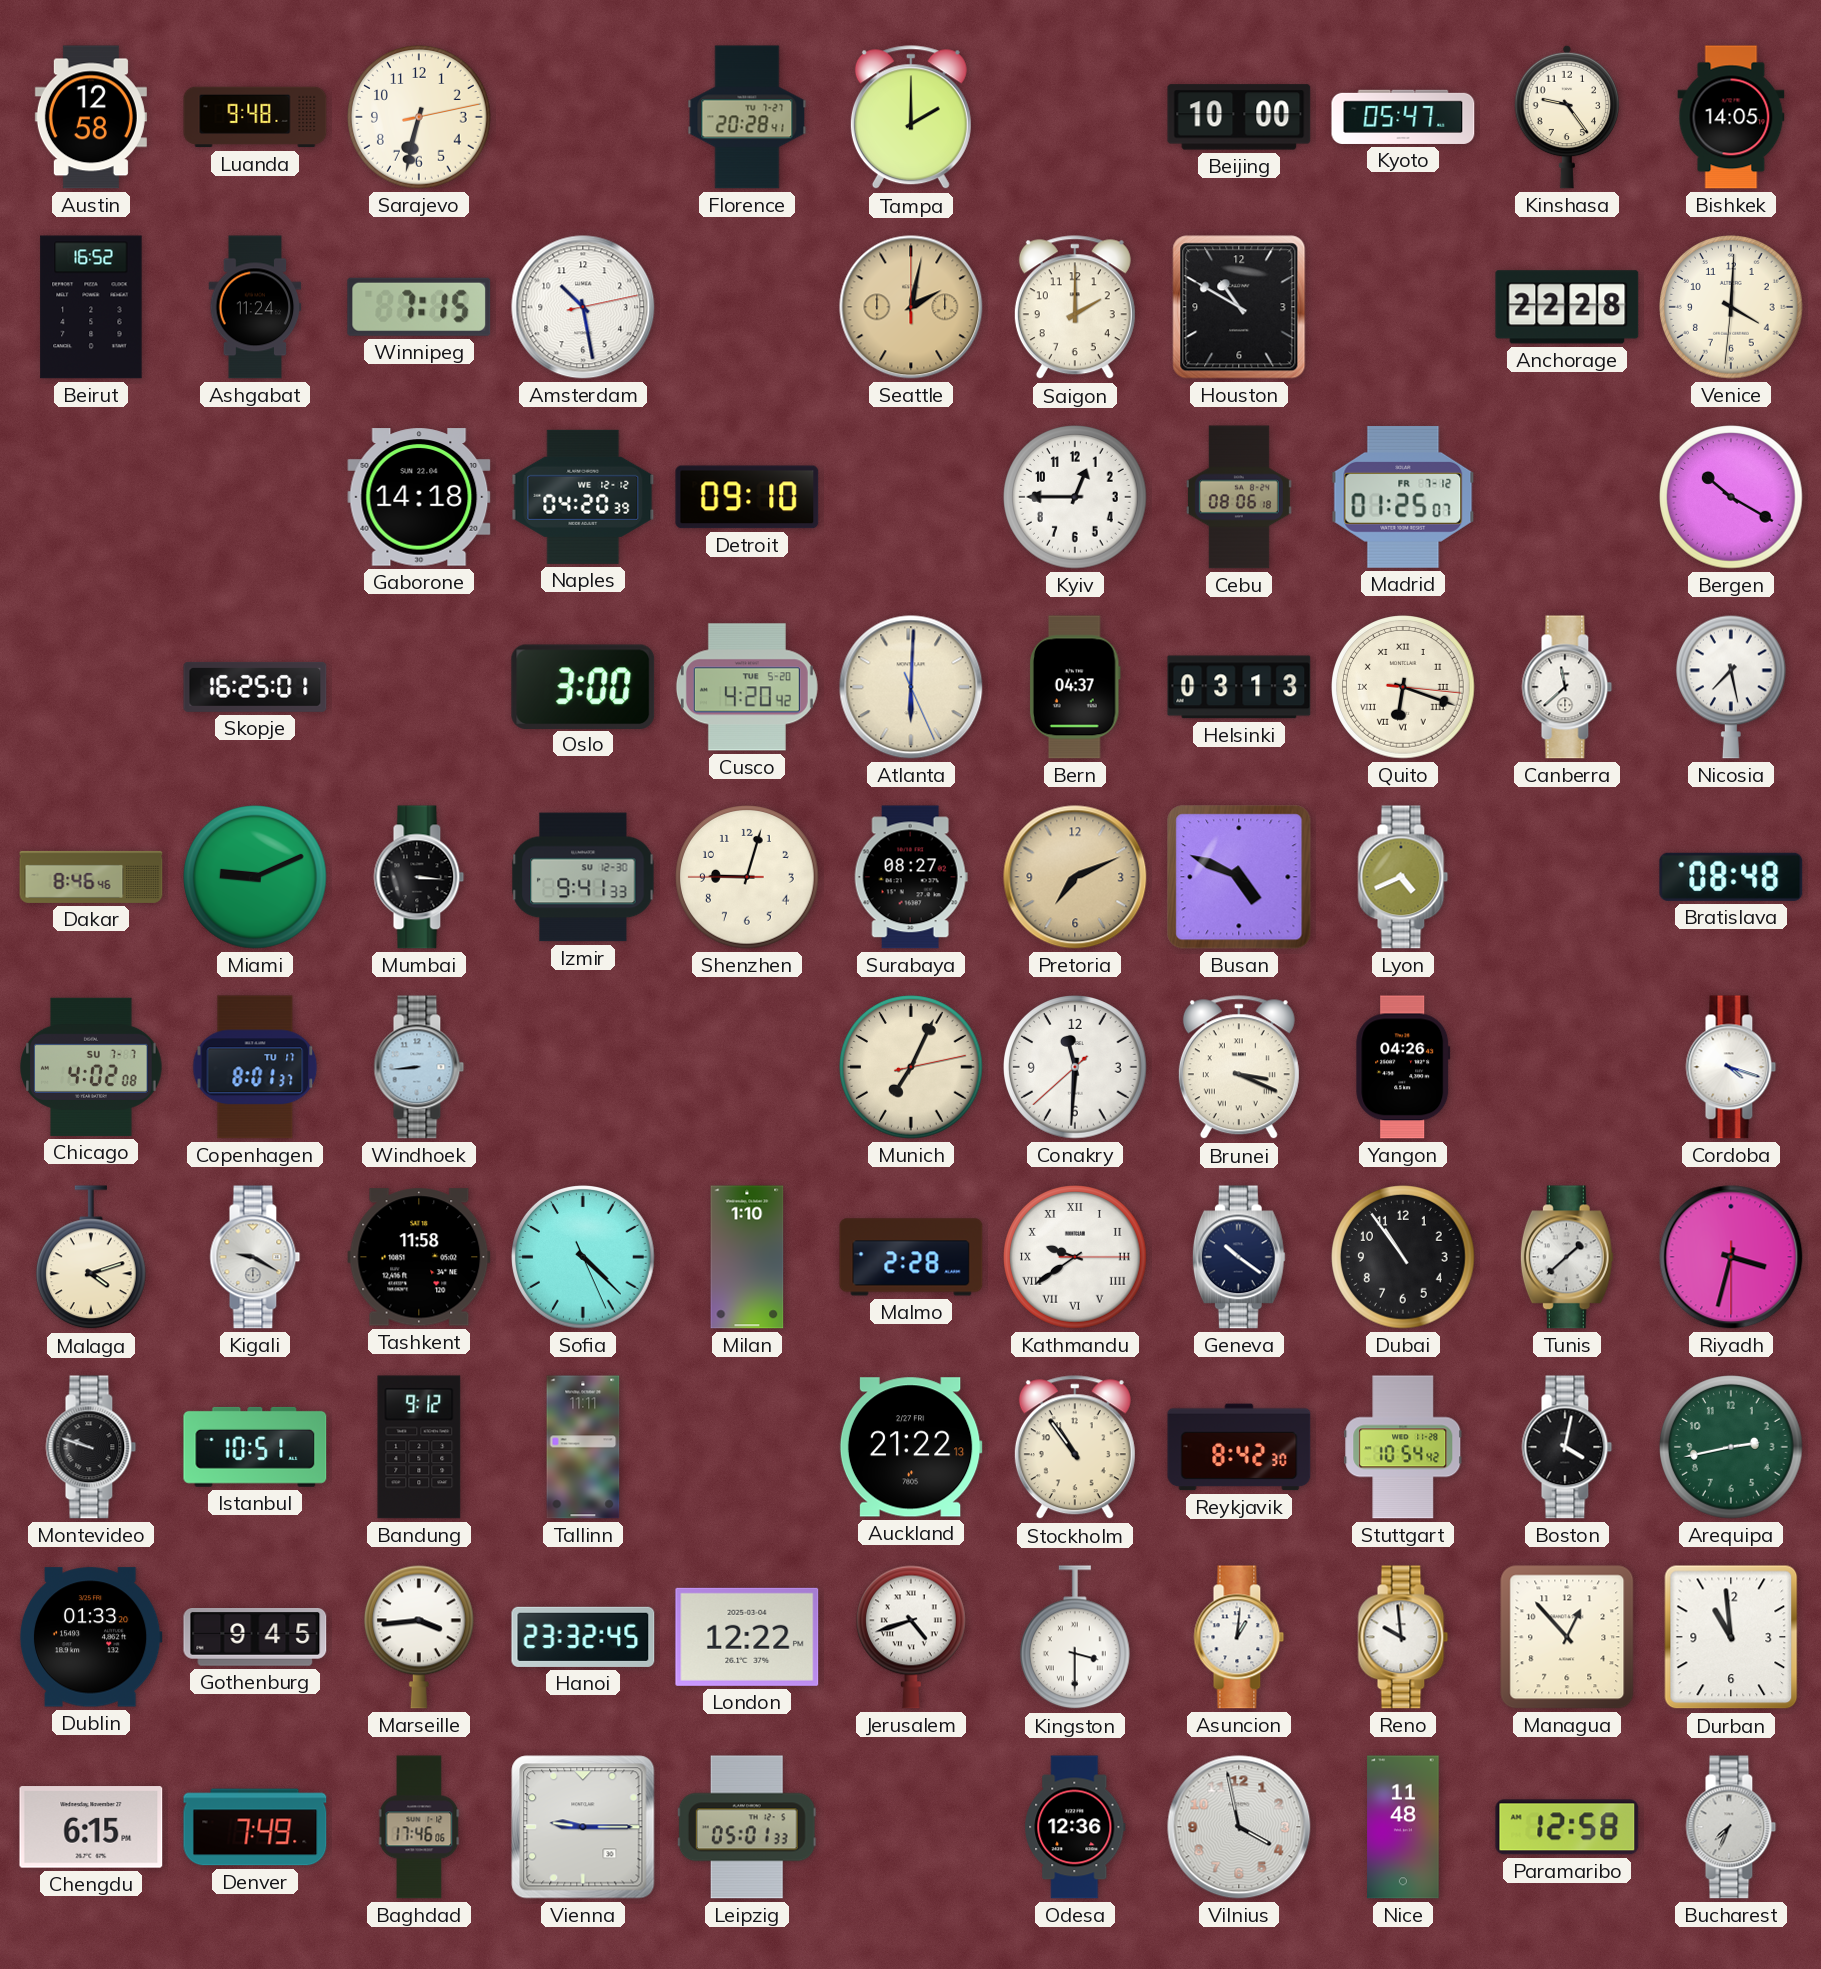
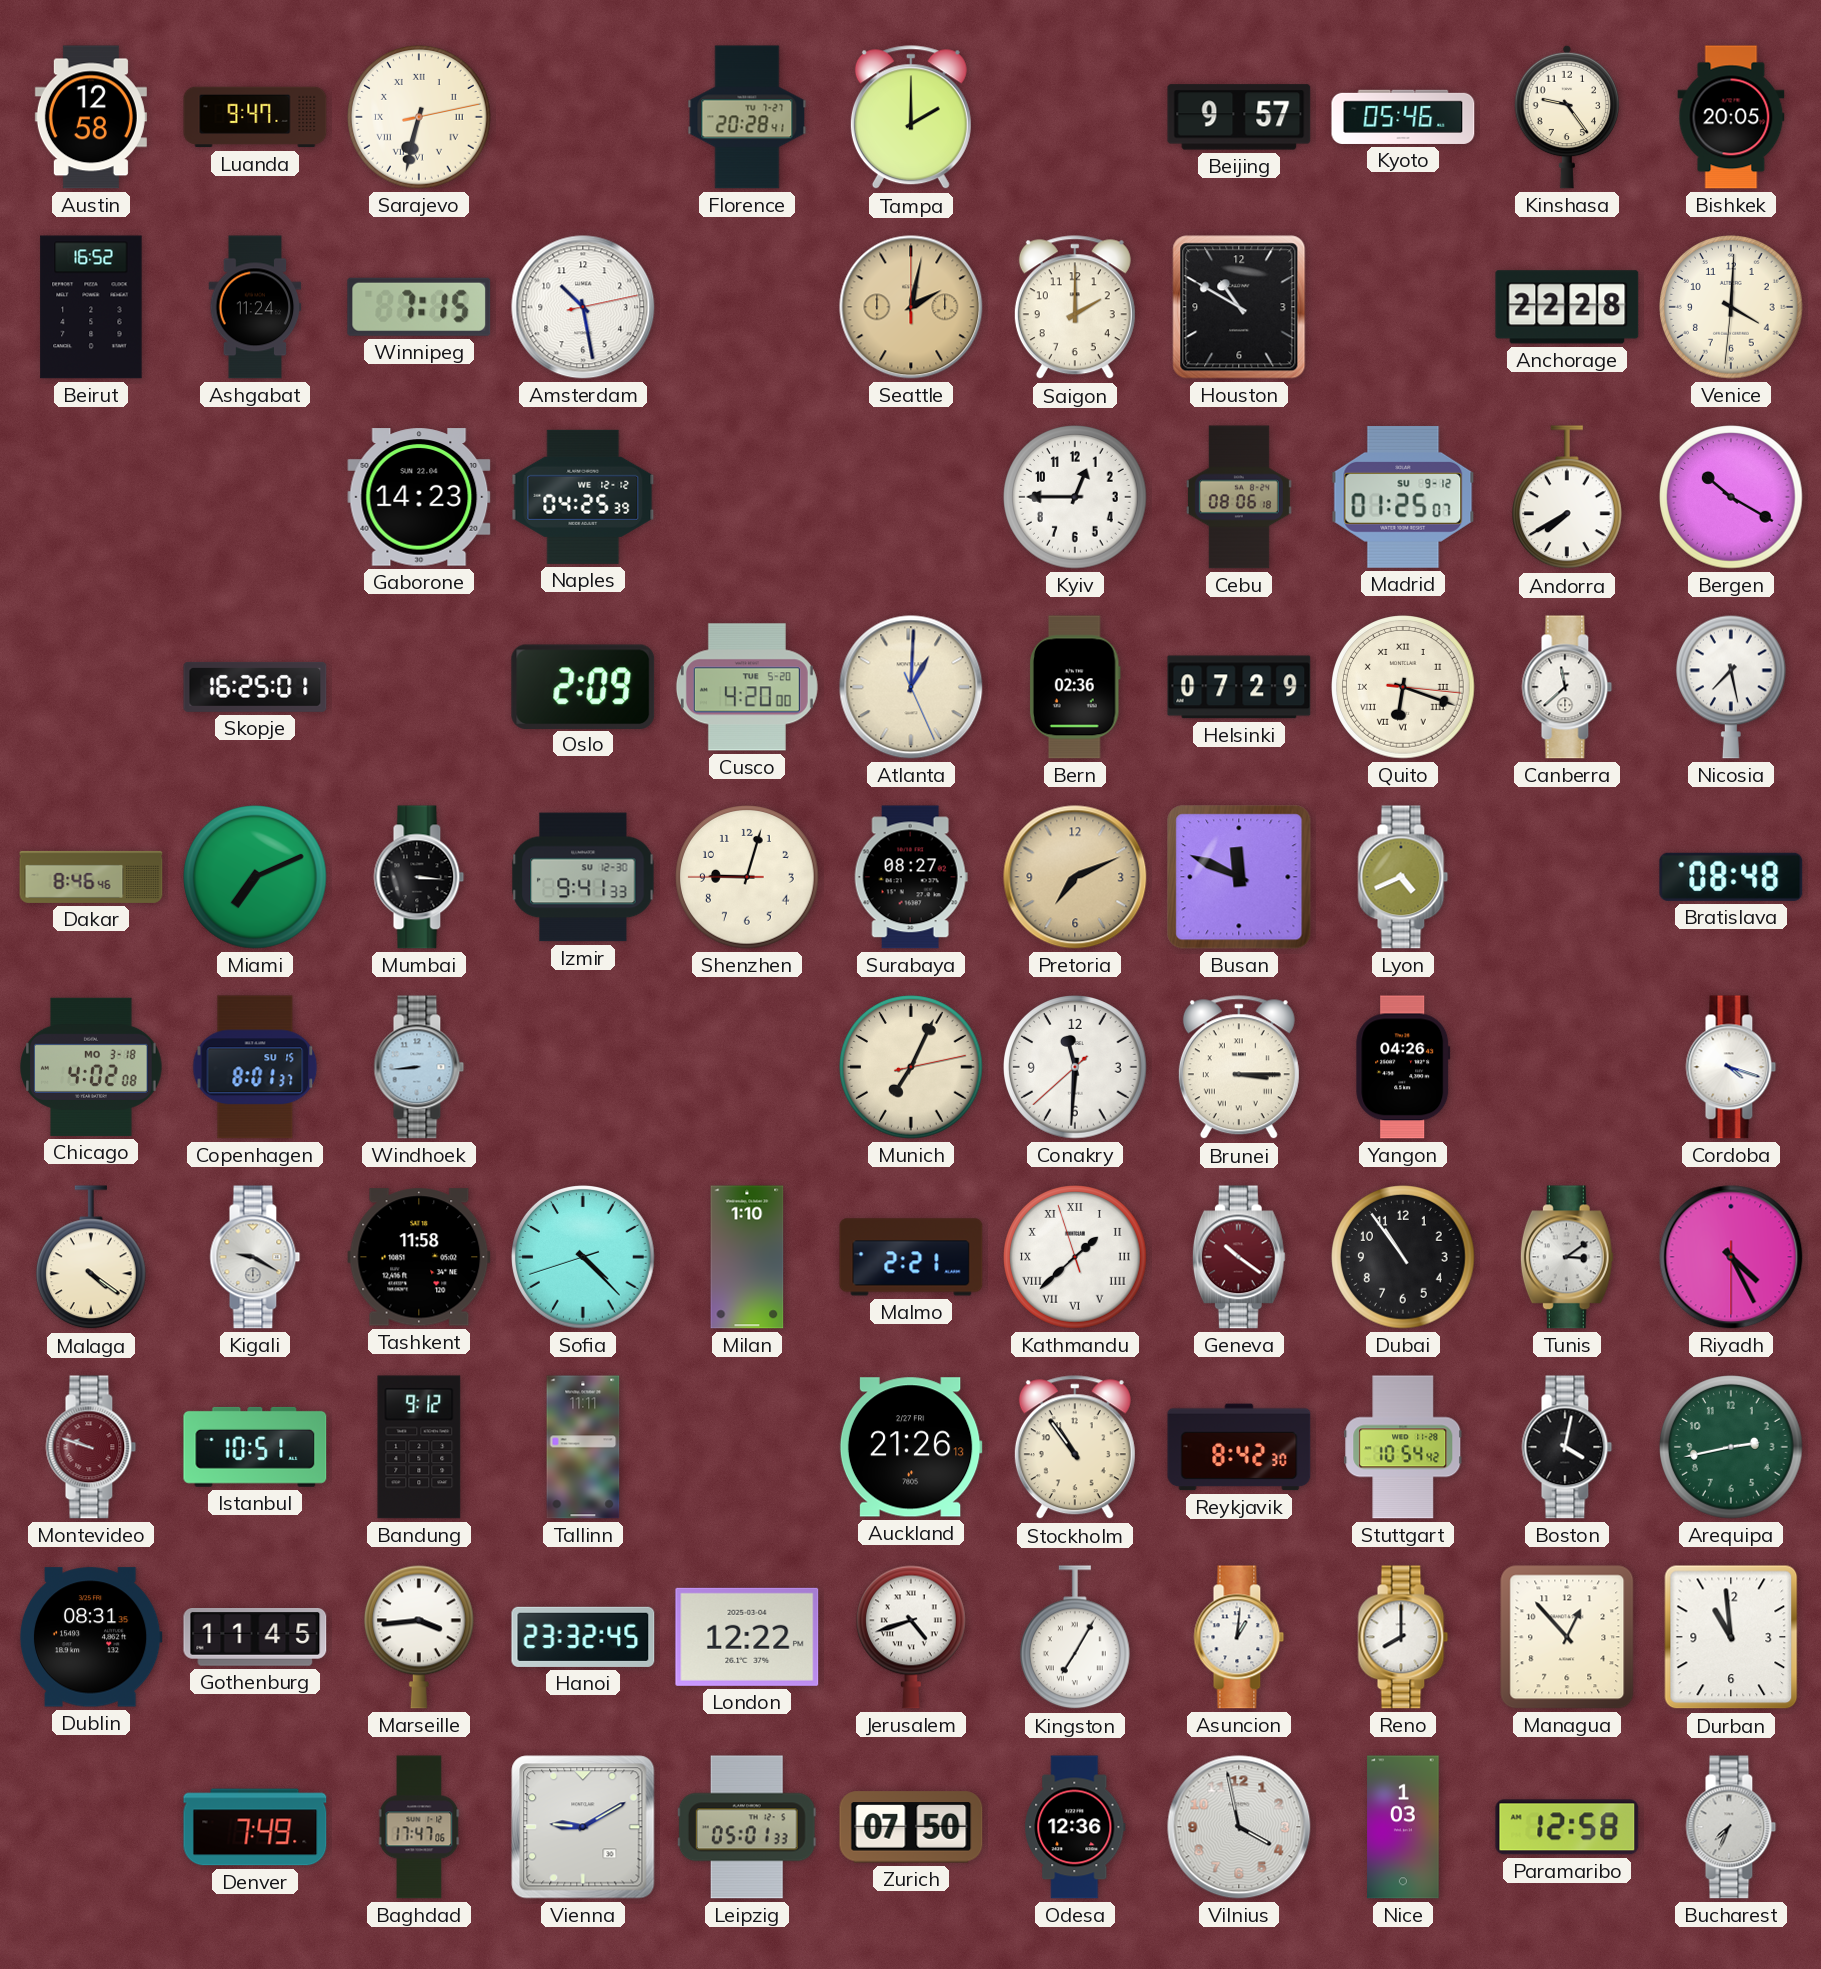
Luanda: 9:48 -> 9:47
Sarajevo numerals: Arabic -> Roman
Beijing: 10:00 -> 9:57
Kyoto: 05:47 -> 05:46
Bishkek: 14:05 -> 20:05
Gaborone: 14:18 -> 14:23
Naples: 04:20 -> 04:25
Detroit: 09:10 -> none
Madrid date: FR 7-12 -> SU 9-12
Andorra: none -> 7:40
Oslo: 3:00 -> 2:09
Cusco: 4:20:42 -> 4:20:00
Atlanta: 6:00 -> 1:00
Bern: 04:37 -> 02:36
Helsinki: 03:13 -> 07:29
Miami: 9:11 -> 7:11
Busan: 4:49 -> 11:49
Chicago date: SU 7-7 -> MO 3-18
Copenhagen date: TU 17 -> SU 15
Brunei: 3:19 -> 3:15
Malaga: 4:12 -> 4:21
Sofia: 4:22:26 -> 4:22:42
Malmo: 2:28 -> 2:21
Kathmandu: 9:39 -> 1:37
Geneva dial: navy -> burgundy
Tunis: 1:38 -> 3:09
Riyadh: 3:32 -> 4:25
Montevideo dial: black -> burgundy
Auckland: 21:22 -> 21:26
Dublin: 01:33 -> 08:31
Gothenburg: 9:45 -> 11:45
Kingston: 3:30 -> 7:05
Reno: 9:59 -> 8:00
Chengdu: 6:15 -> none
Baghdad: 17:46 -> 17:47
Vienna: 9:15 -> 9:10
Zurich: none -> 07:50
Nice: 11:48 -> 1:03
